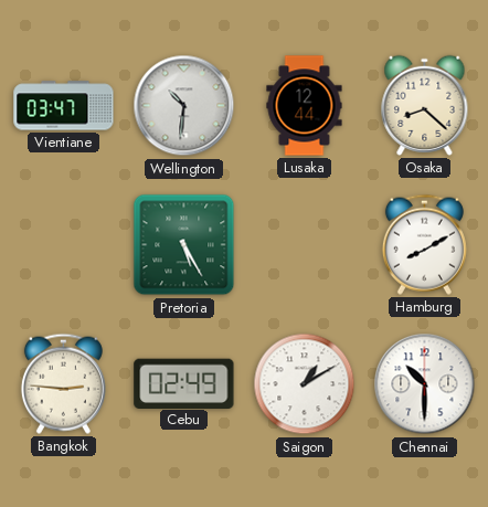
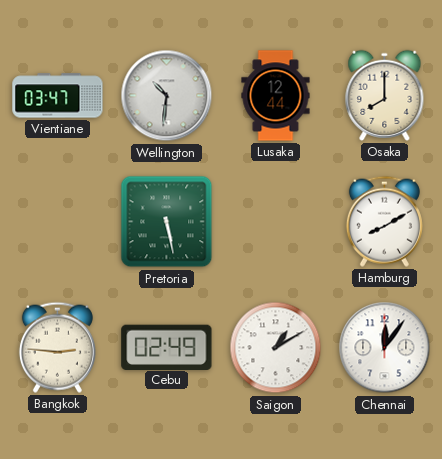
Osaka: 8:22 -> 8:00
Pretoria: 5:25 -> 5:28
Chennai: 10:30 -> 12:06
